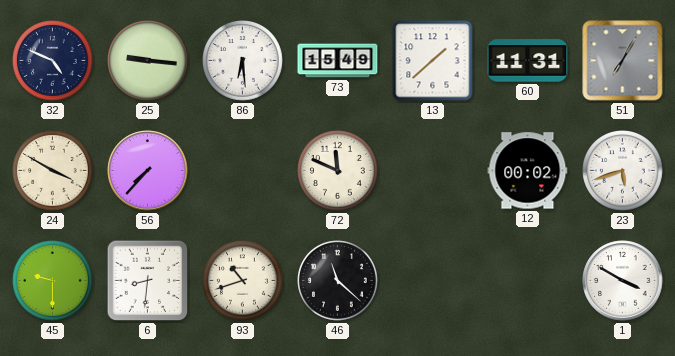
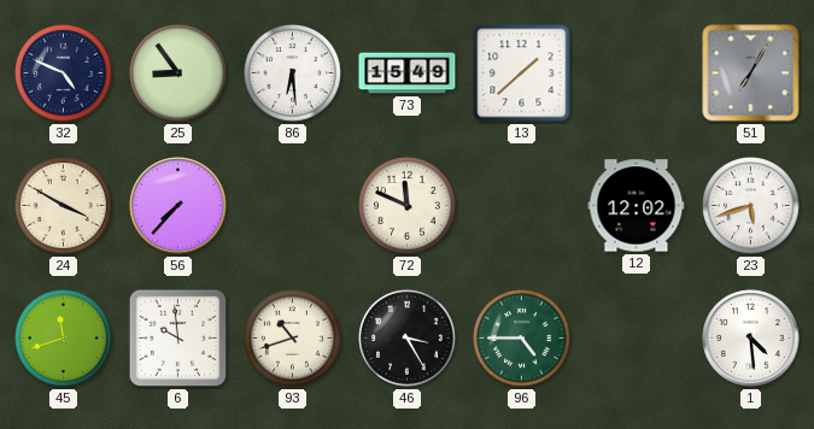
25: 9:16 -> 8:54
60: 11:31 -> none
12: 00:02 -> 12:02
45: 9:30 -> 11:42
6: 8:31 -> 9:59
46: 11:22 -> 3:25
96: none -> 4:45
1: 3:50 -> 4:29
